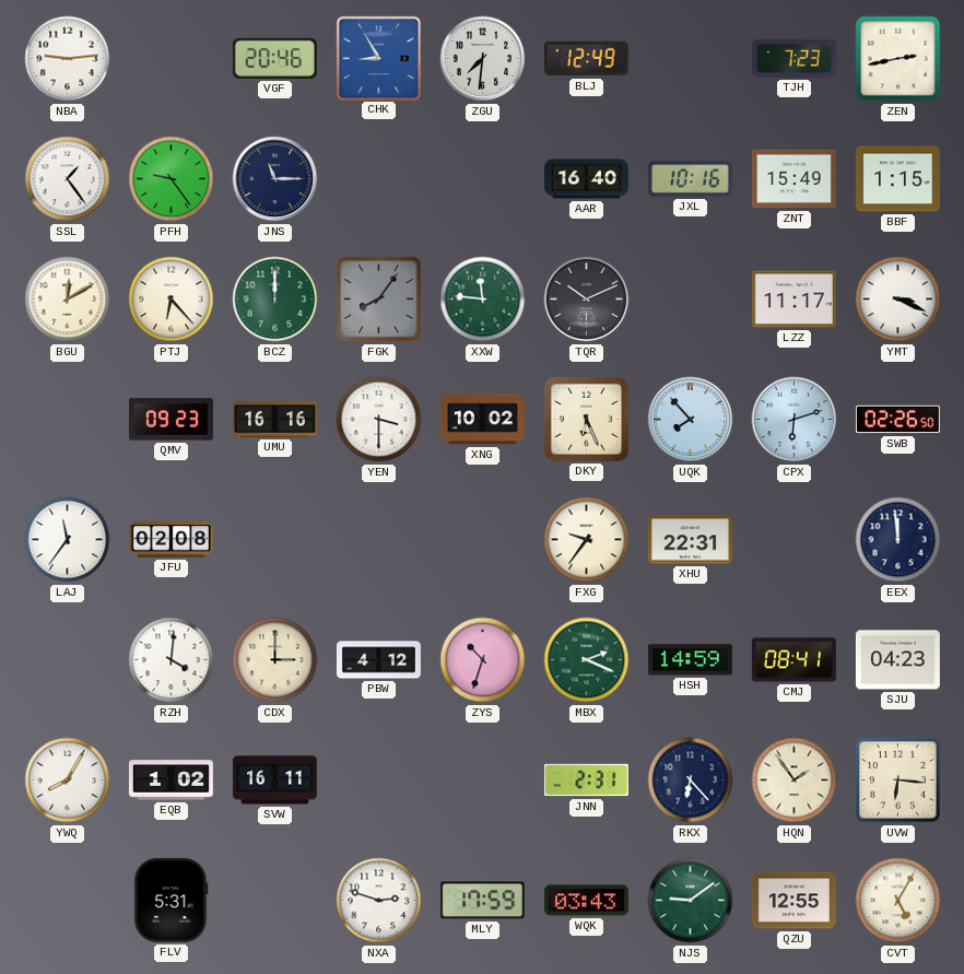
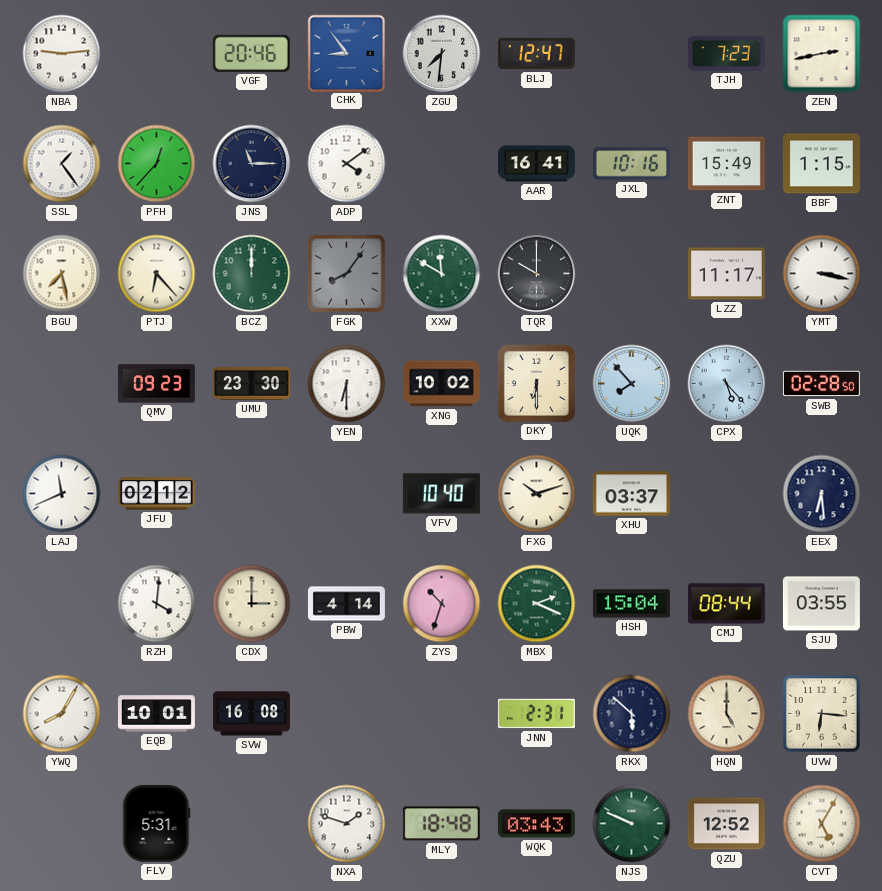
CHK: 8:55 -> 8:54
BLJ: 12:49 -> 12:47
PFH: 9:24 -> 12:37
ADP: none -> 4:09
AAR: 16:40 -> 16:41
BGU: 12:10 -> 7:28
XXW: 11:46 -> 11:50
TQR: 10:11 -> 10:00
YMT: 3:19 -> 3:17
UMU: 16:16 -> 23:30
YEN: 3:30 -> 6:30
DKY: 6:26 -> 6:30
CPX: 6:12 -> 5:23
SWB: 02:26 -> 02:28
LAJ: 11:36 -> 11:41
JFU: 02:08 -> 02:12
VFV: none -> 10:40
FXG: 9:36 -> 10:12
XHU: 22:31 -> 03:37
EEX: 11:59 -> 6:29
PBW: 4:12 -> 4:14
HSH: 14:59 -> 15:04
CMJ: 08:41 -> 08:44
SJU: 04:23 -> 03:55
EQB: 1:02 -> 10:01
SVW: 16:11 -> 16:08
RKX: 6:23 -> 5:52
HQN: 1:54 -> 5:00
NXA: 2:48 -> 1:48
MLY: 17:59 -> 18:48
NJS: 9:09 -> 9:49
QZU: 12:55 -> 12:52
